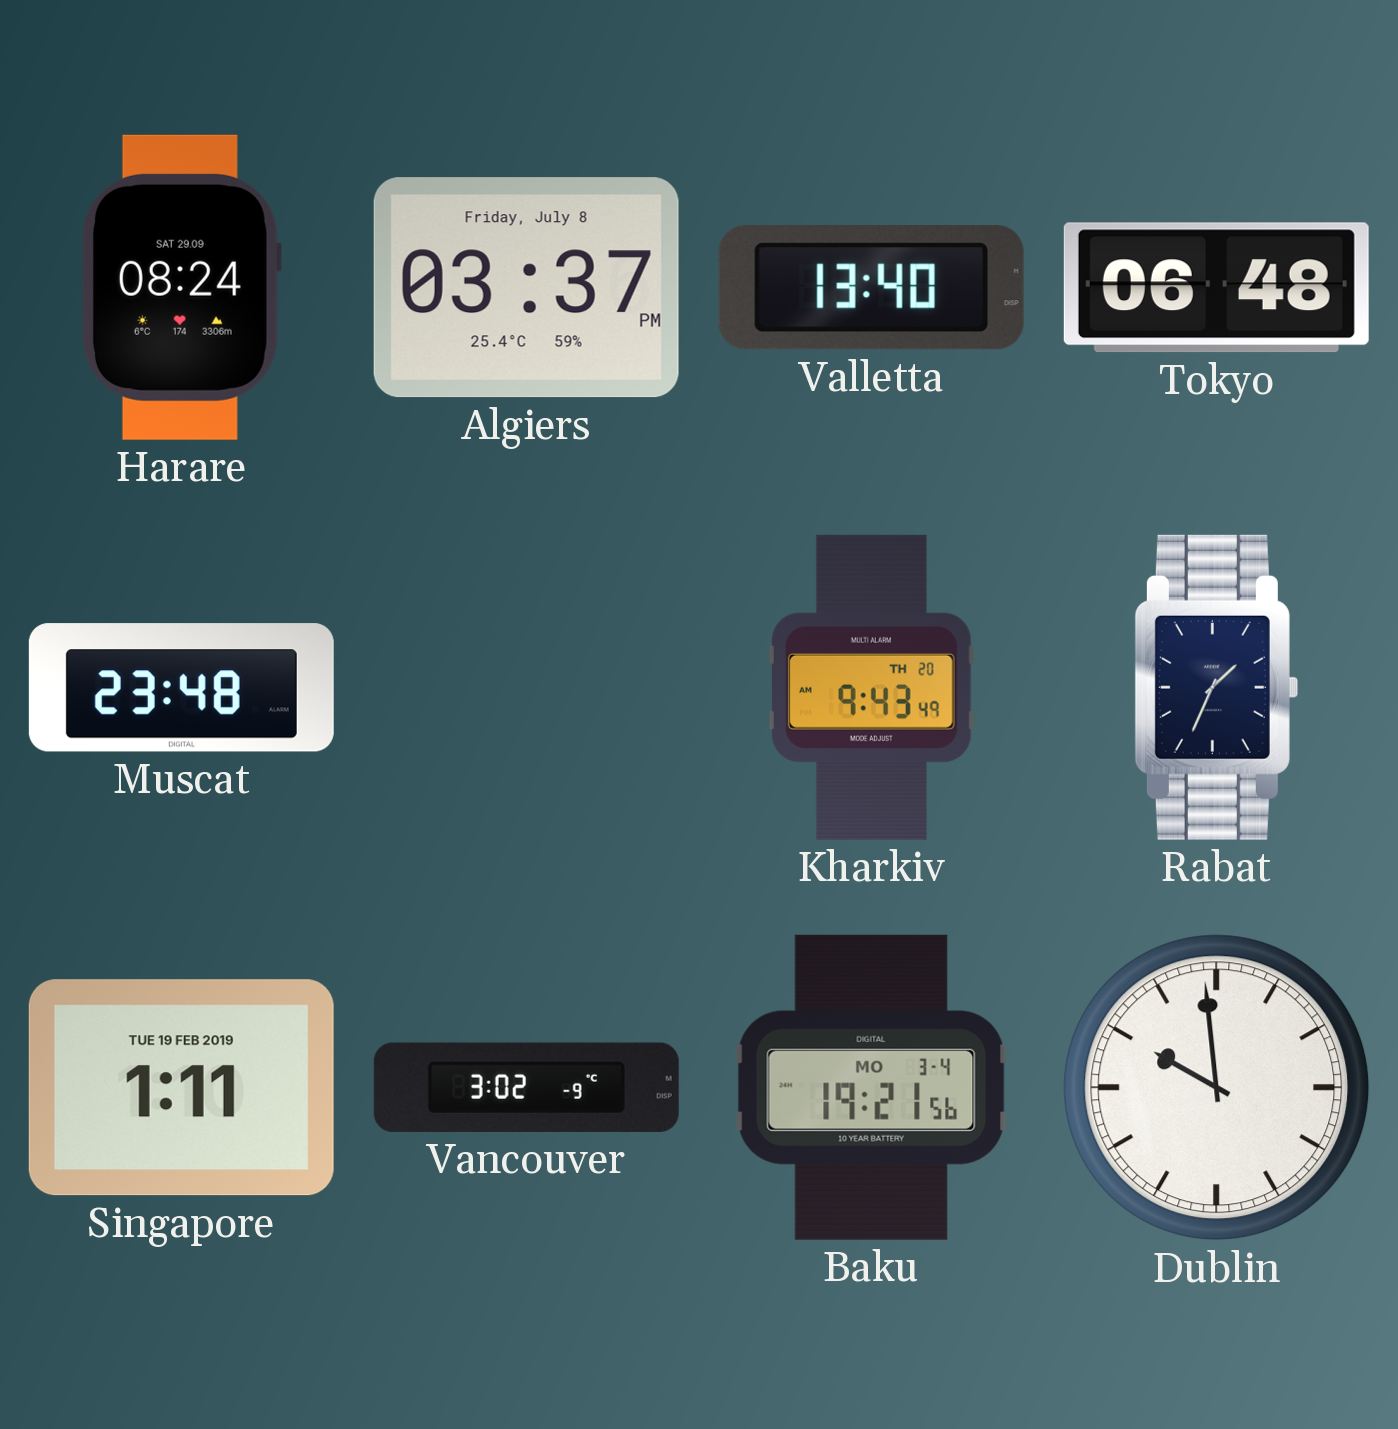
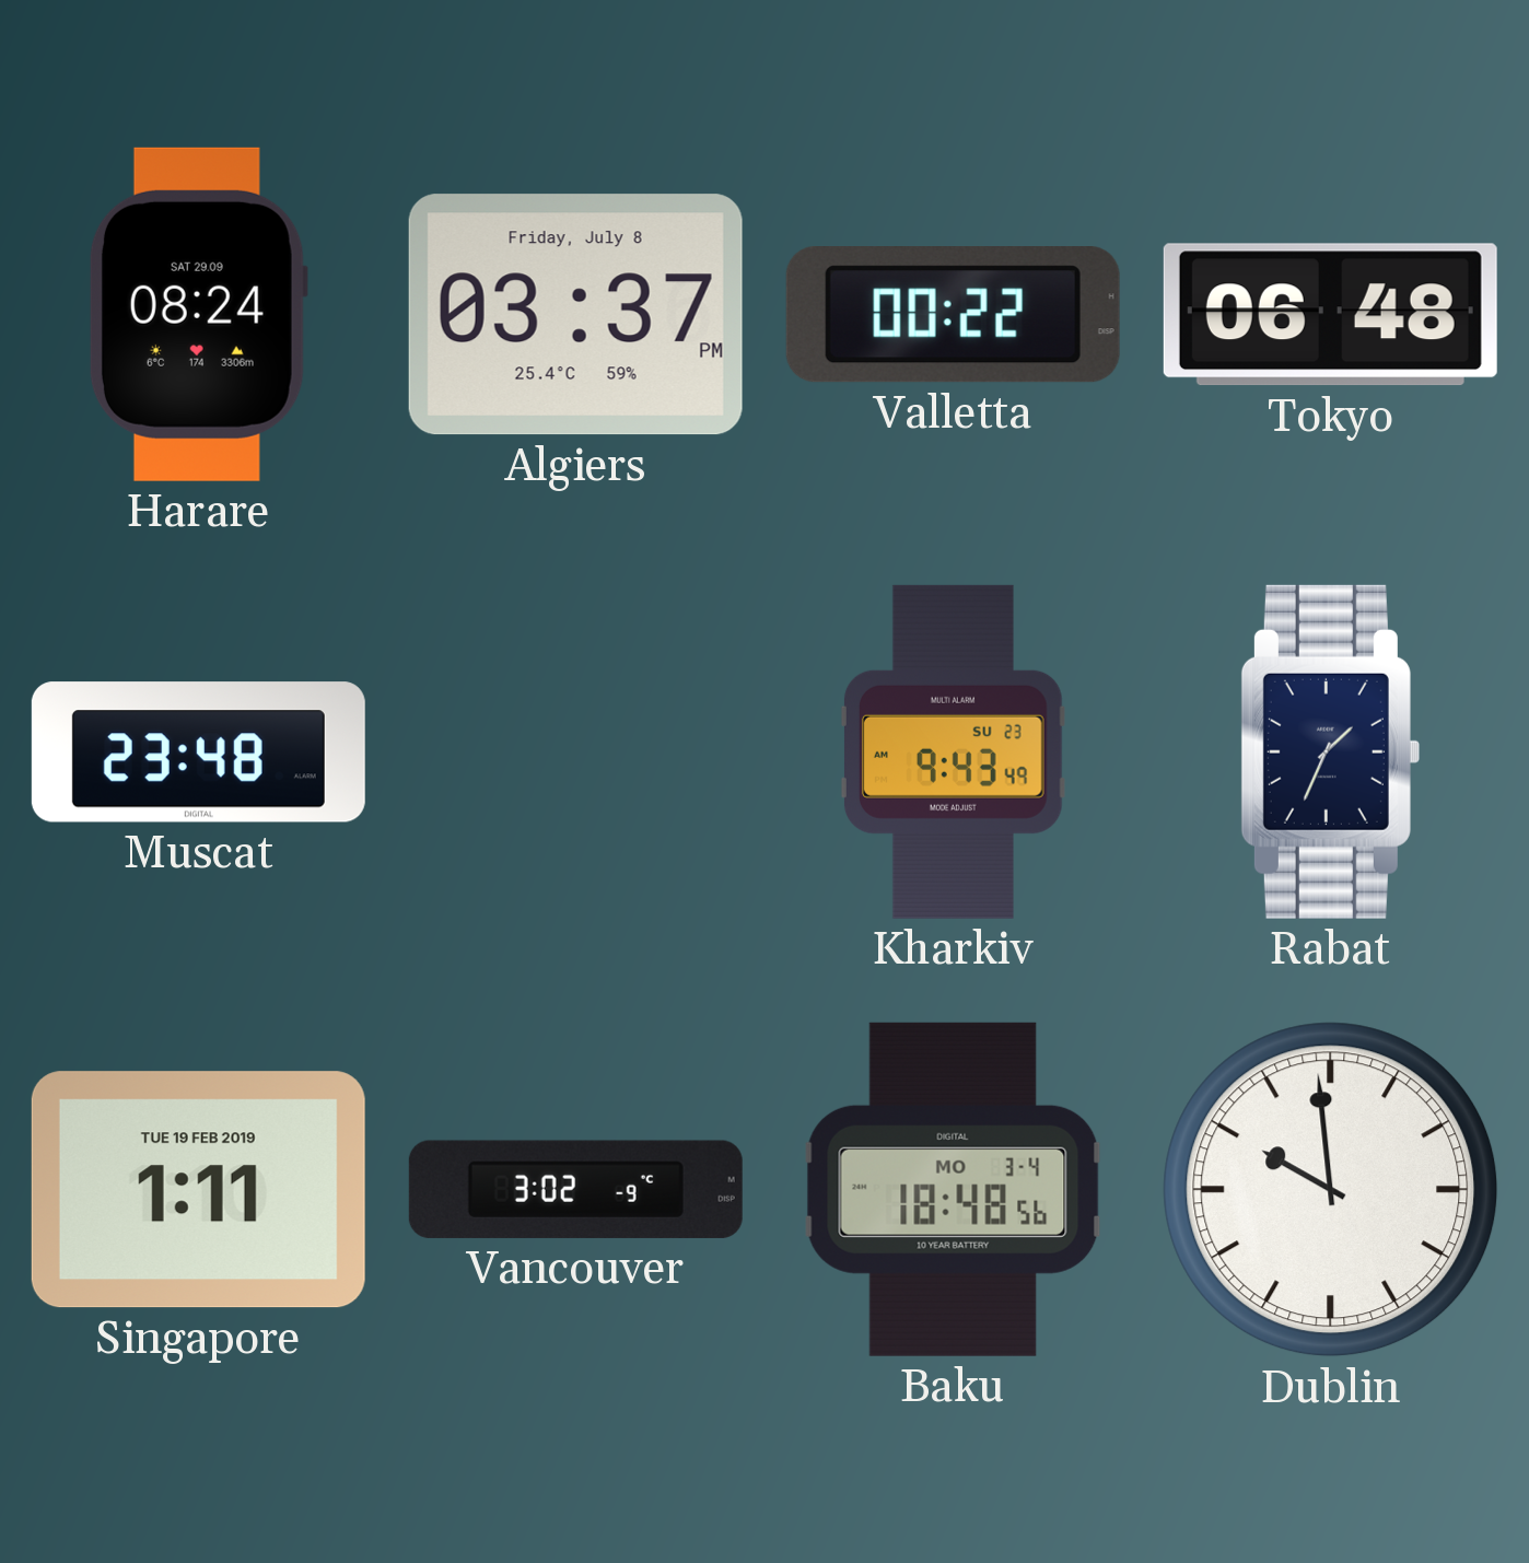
Valletta: 13:40 -> 00:22
Kharkiv date: TH 20 -> SU 23
Baku: 19:21 -> 18:48
